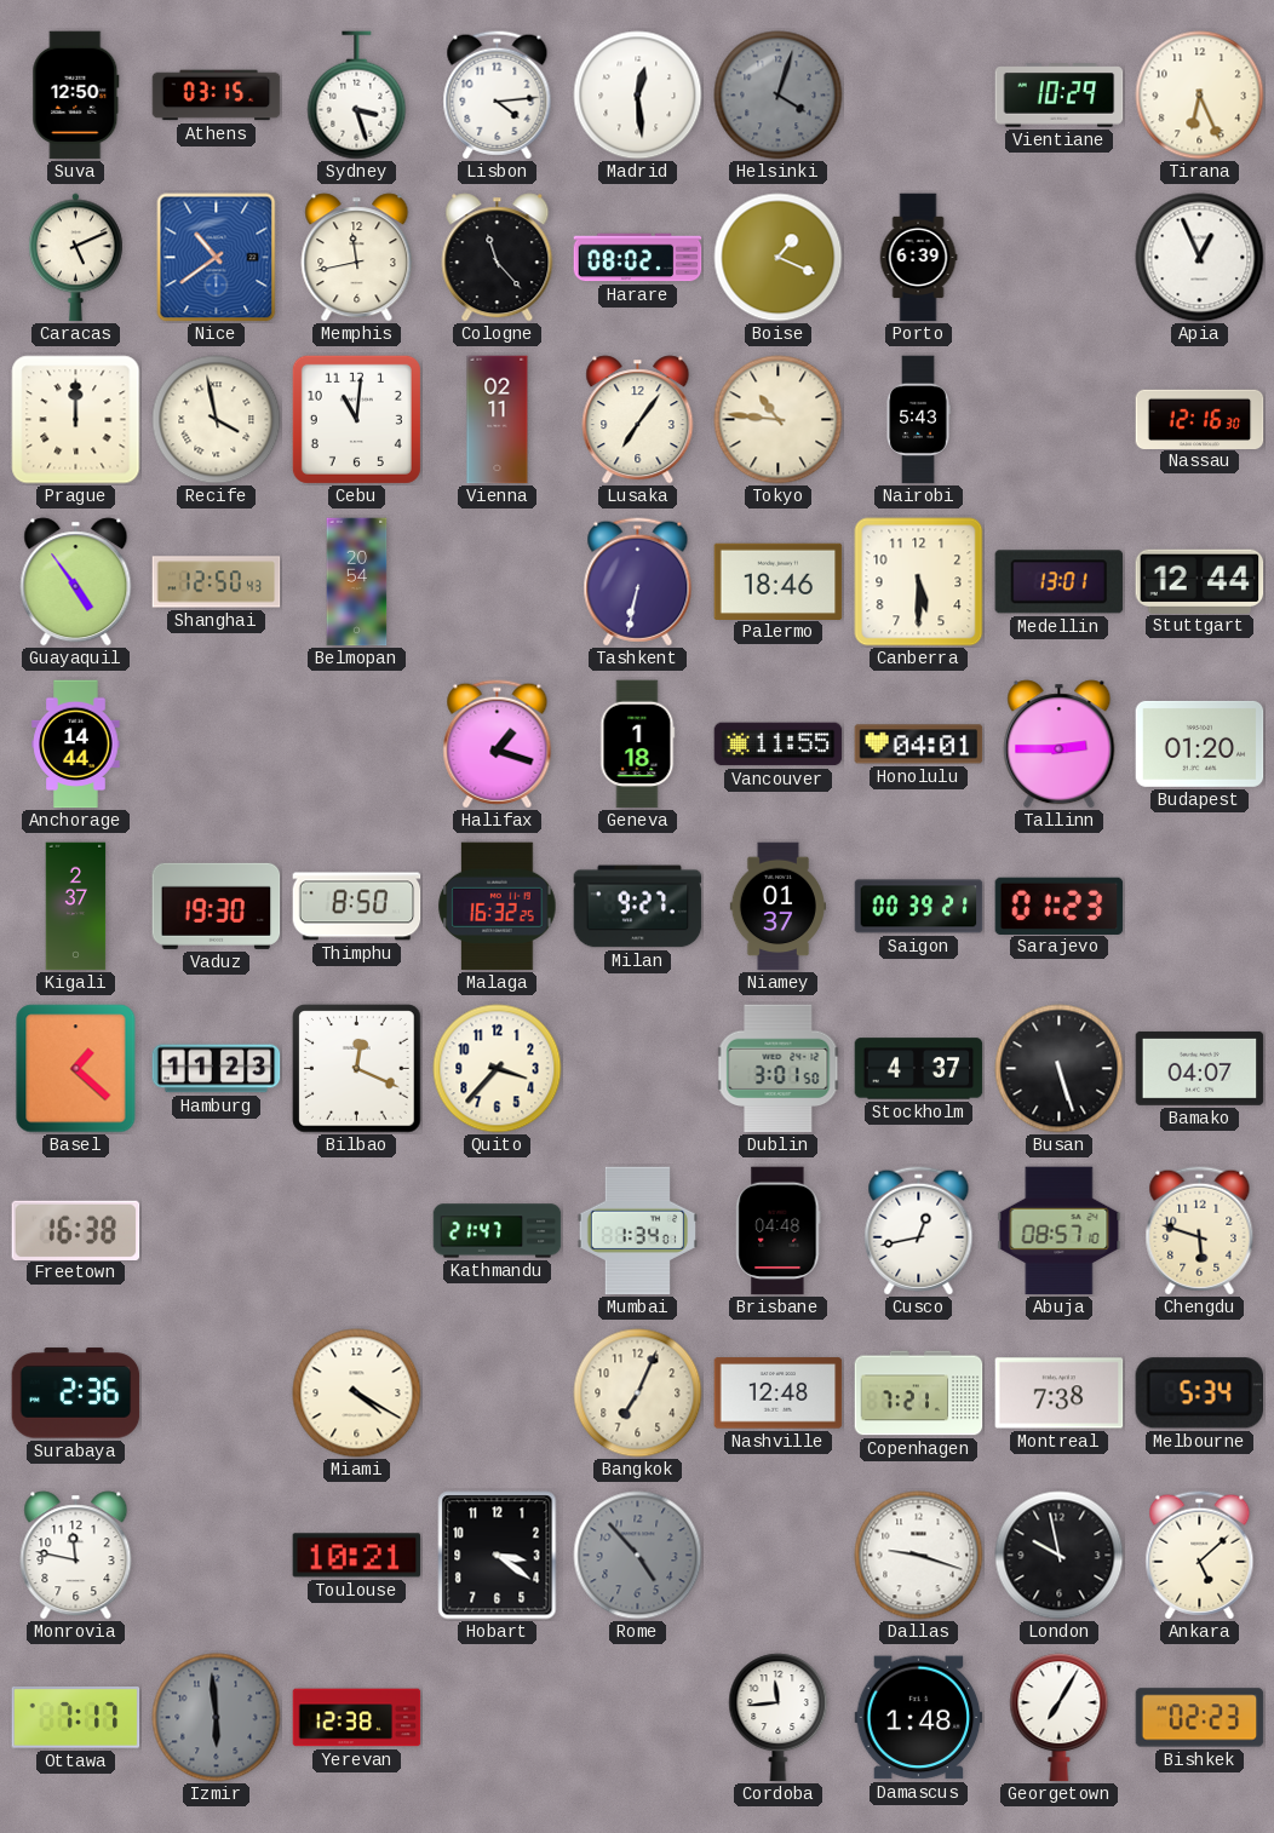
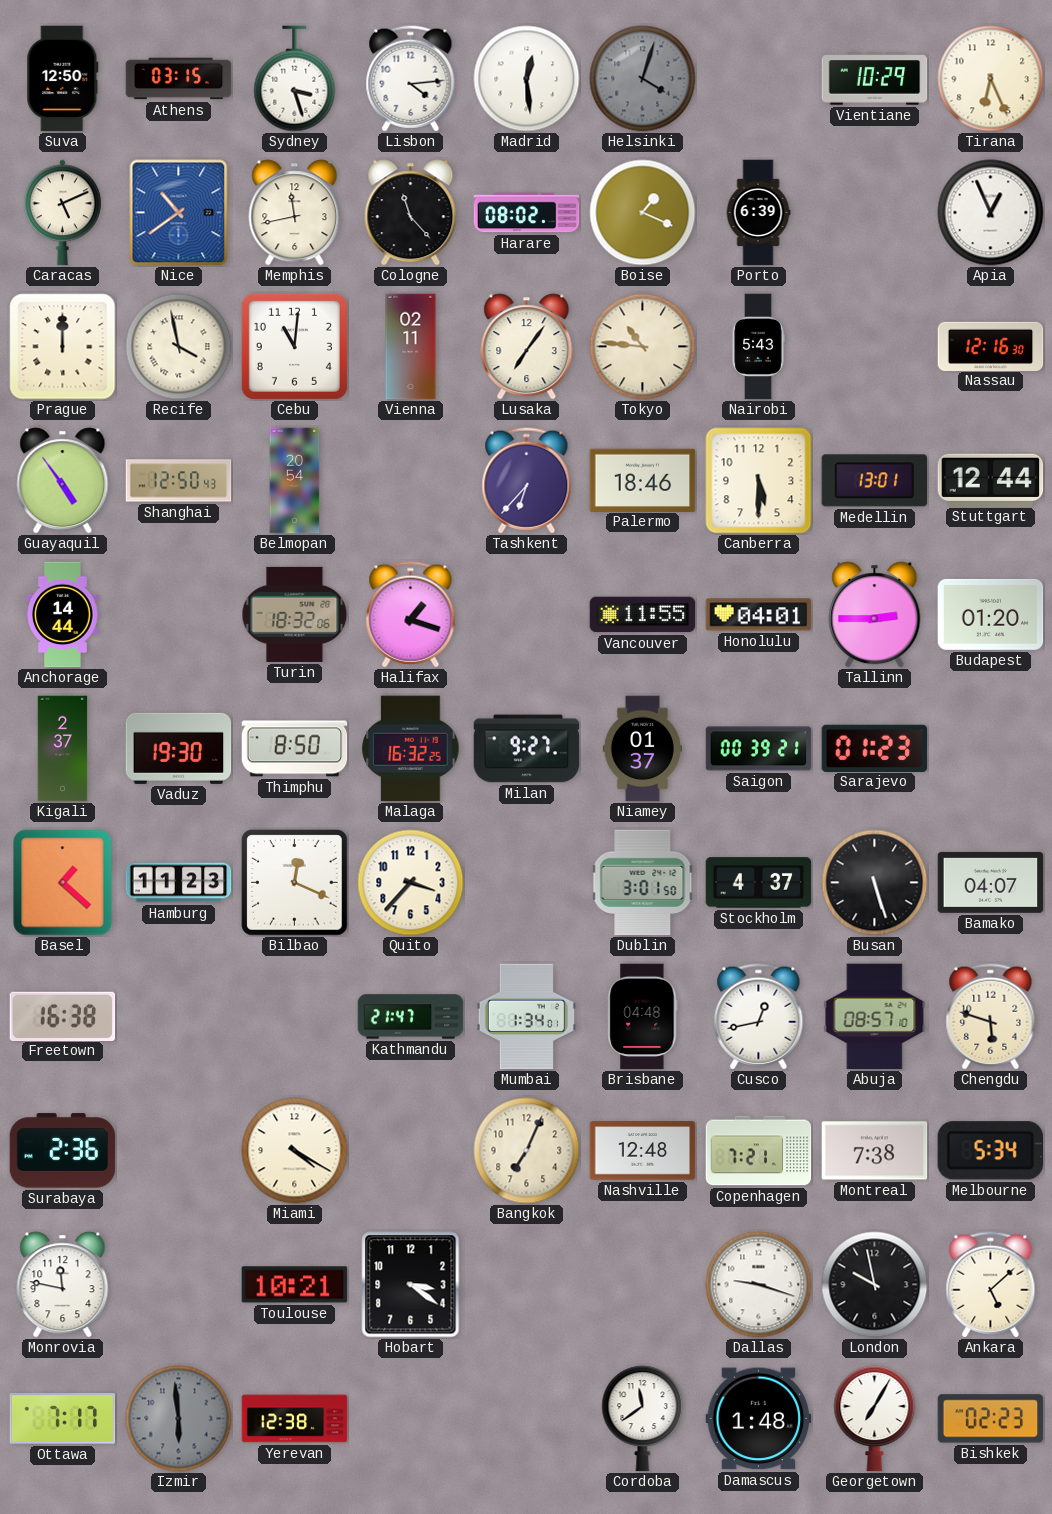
Tashkent: 6:32 -> 6:37
Turin: none -> 18:32
Geneva: 1:18 -> none
Rome: 4:53 -> none
Cordoba: 11:44 -> 11:39
